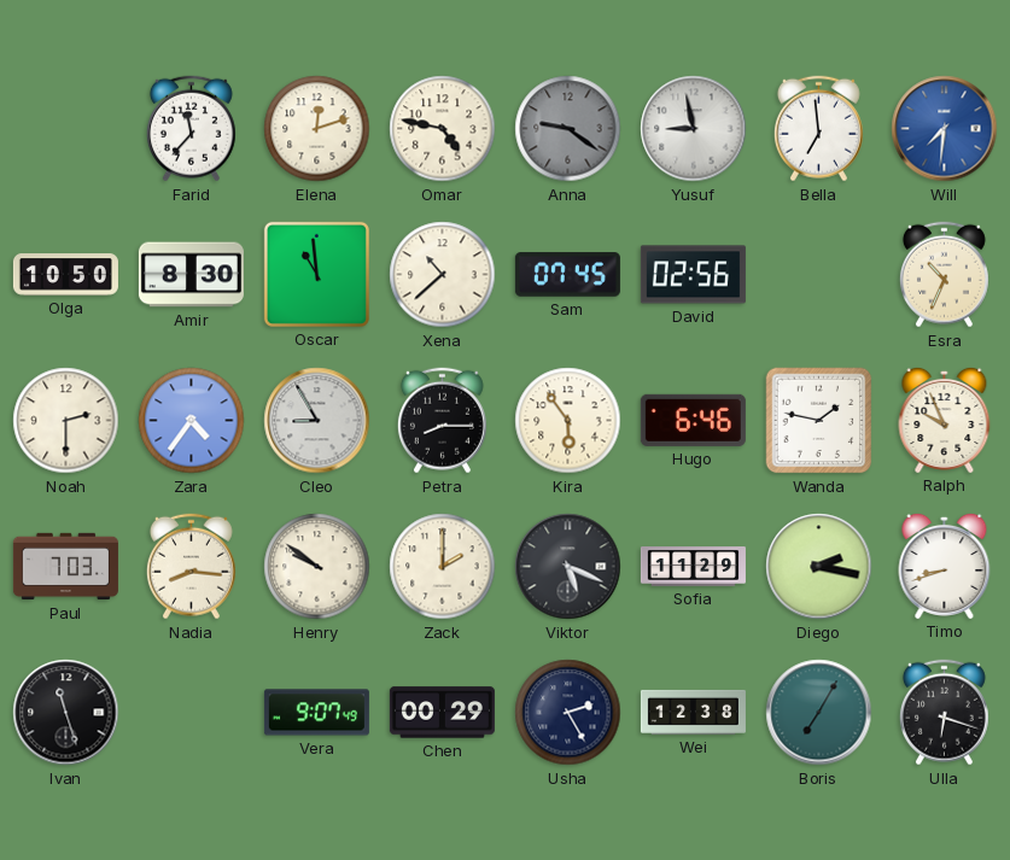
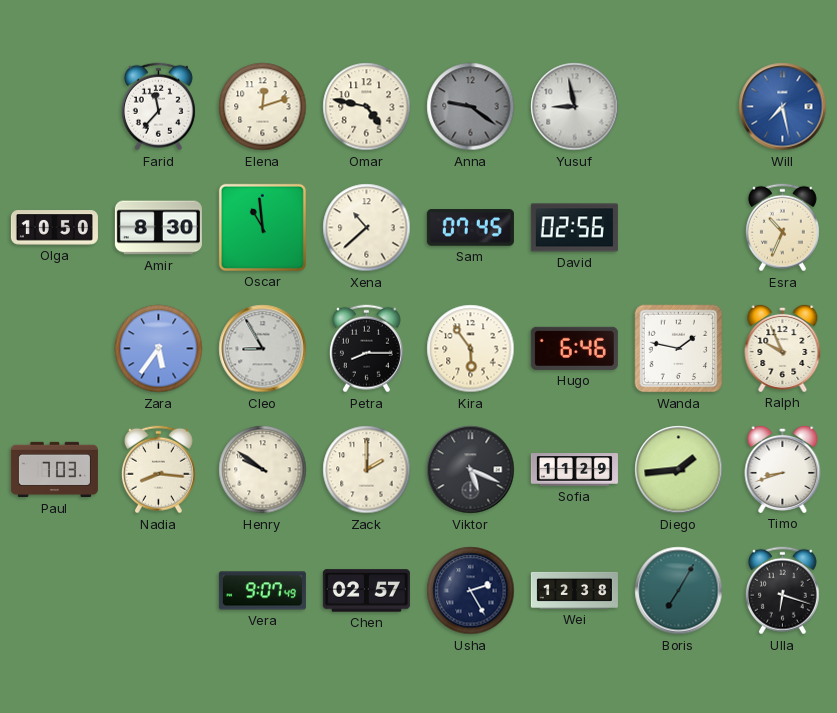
Bella: 6:59 -> none
Will: 7:31 -> 7:28
Noah: 2:30 -> none
Zara: 4:36 -> 5:36
Diego: 2:17 -> 1:44
Ivan: 11:27 -> none
Chen: 00:29 -> 02:57
